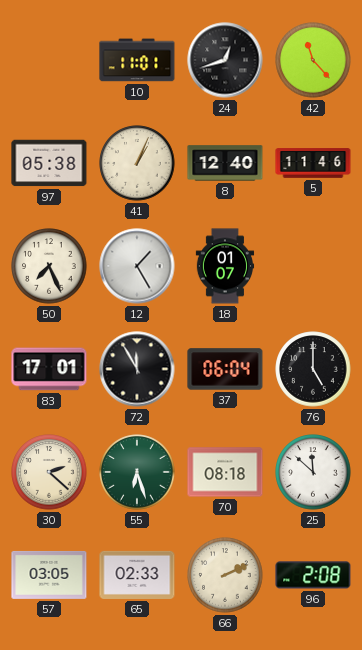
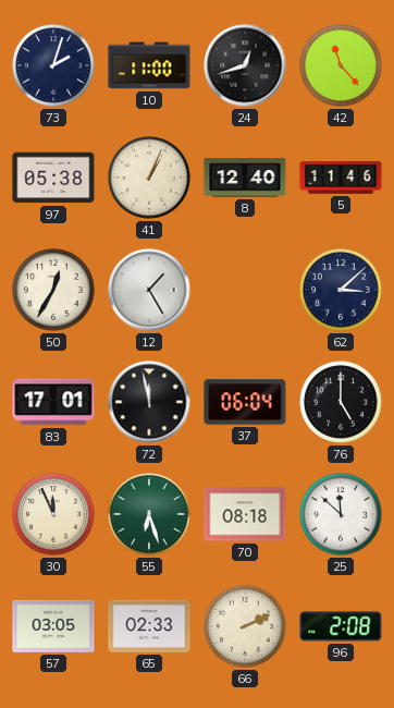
73: none -> 2:03
10: 11:01 -> 11:00
50: 7:26 -> 12:35
18: 01:07 -> none
62: none -> 3:08
72: 11:55 -> 11:58
30: 2:22 -> 11:56
